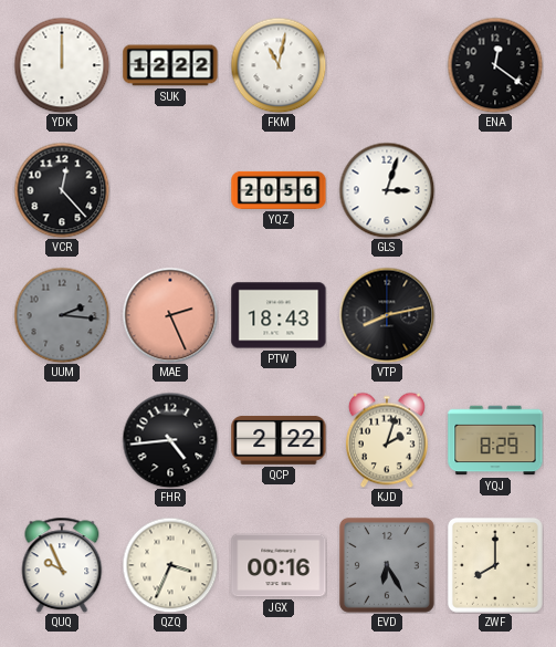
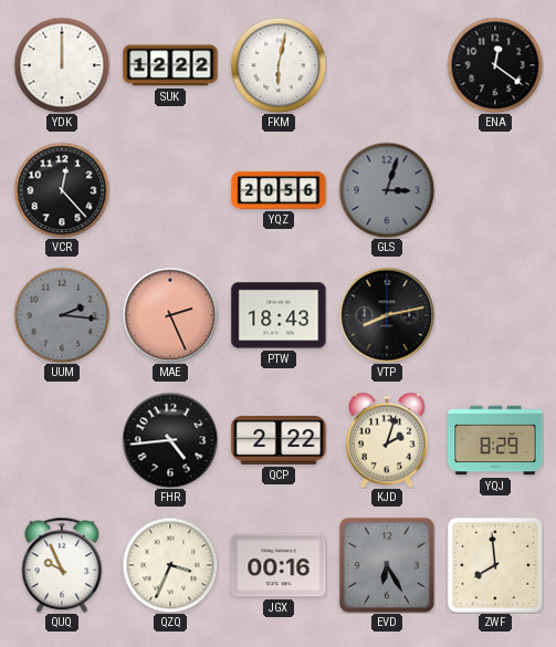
FKM: 11:02 -> 6:02
GLS dial: white -> grey
ZWF: 8:00 -> 7:59
